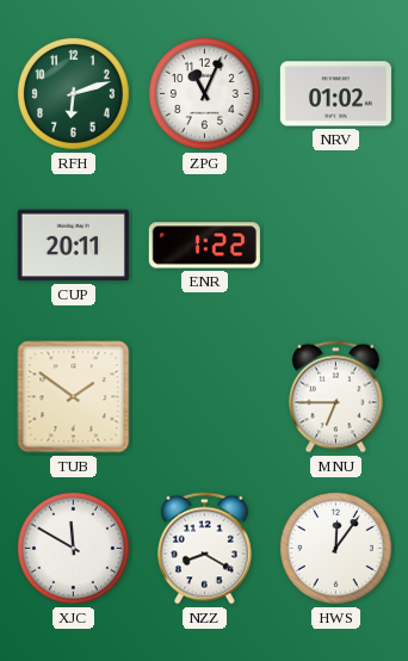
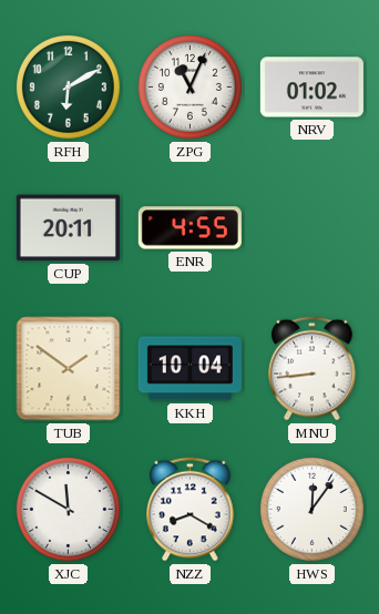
RFH: 6:12 -> 6:10
ENR: 1:22 -> 4:55
KKH: none -> 10:04
MNU: 6:45 -> 8:44
